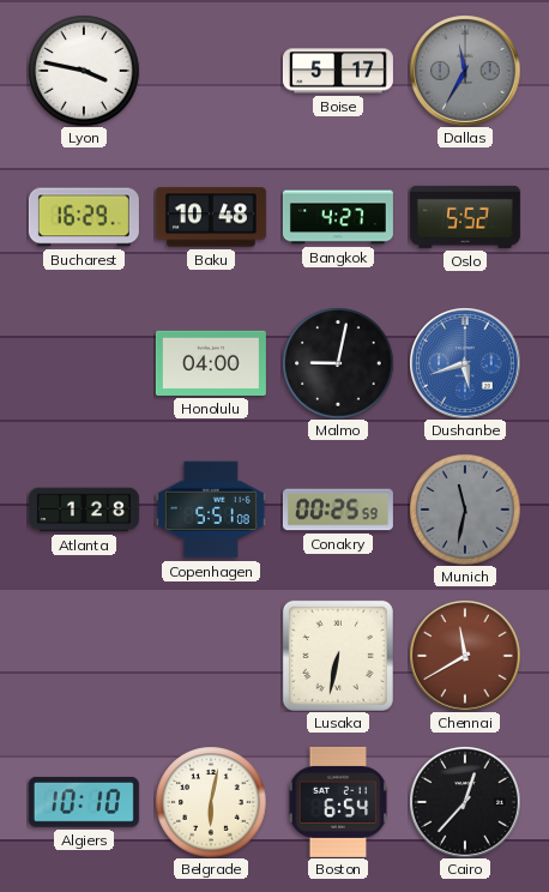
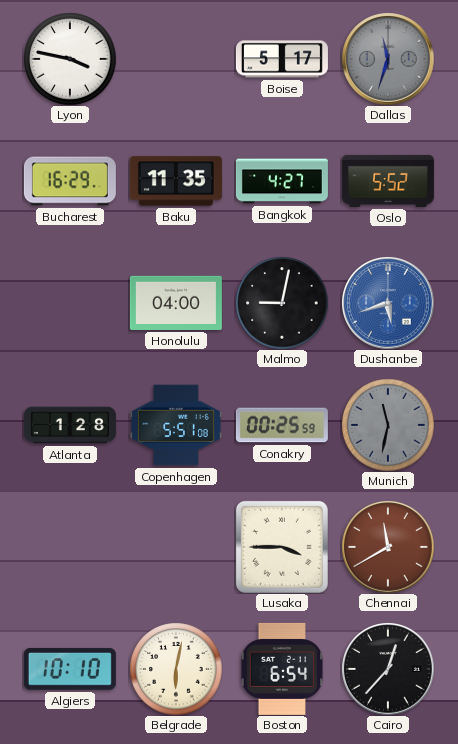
Dallas: 11:35 -> 11:33
Baku: 10:48 -> 11:35
Lusaka: 6:32 -> 3:45
